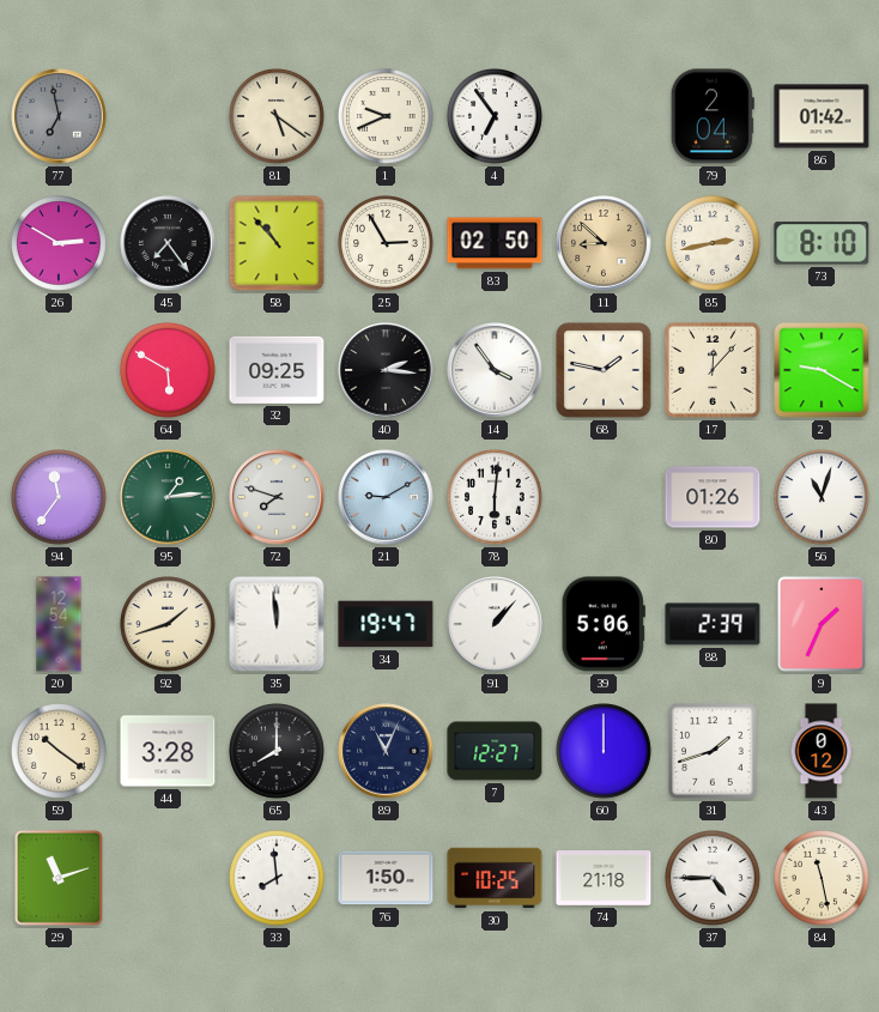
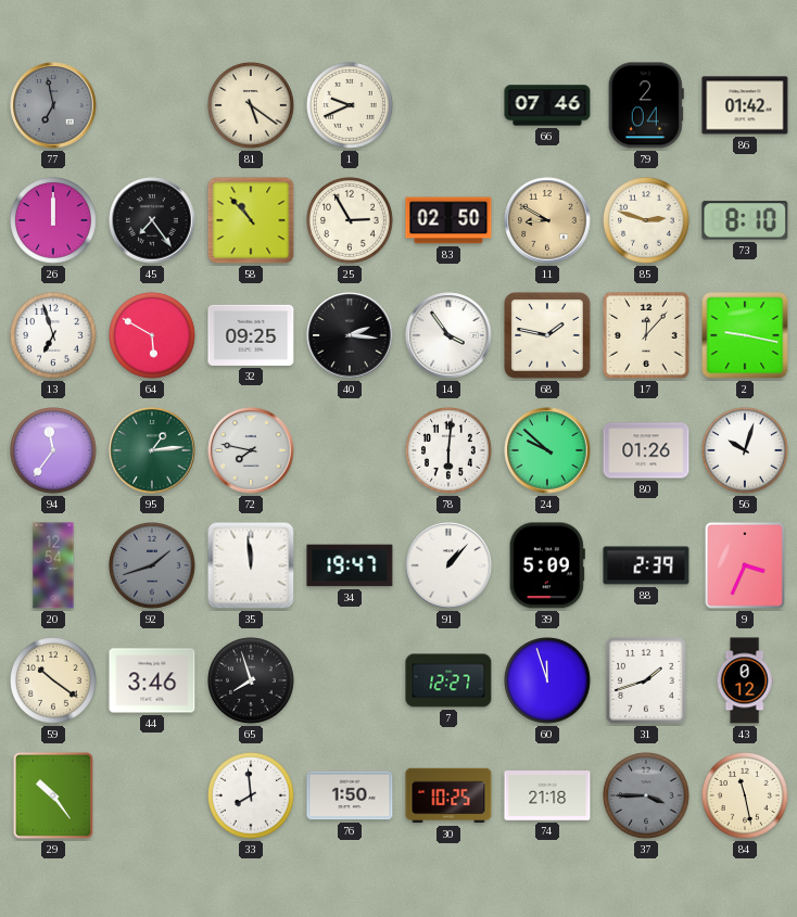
4: 6:54 -> none
66: none -> 07:46
26: 2:50 -> 12:00
11: 8:52 -> 8:50
85: 2:43 -> 2:48
13: none -> 6:57
2: 9:20 -> 9:17
72: 7:48 -> 7:47
21: 9:10 -> none
24: none -> 9:52
56: 11:03 -> 10:03
92 dial: cream -> grey
39: 5:06 -> 5:09
9: 1:34 -> 3:34
44: 3:28 -> 3:46
65: 8:00 -> 7:57
89: 11:04 -> none
60: 12:00 -> 11:57
29: 11:12 -> 10:24
37: 4:45 -> 3:45
37 dial: white -> grey
